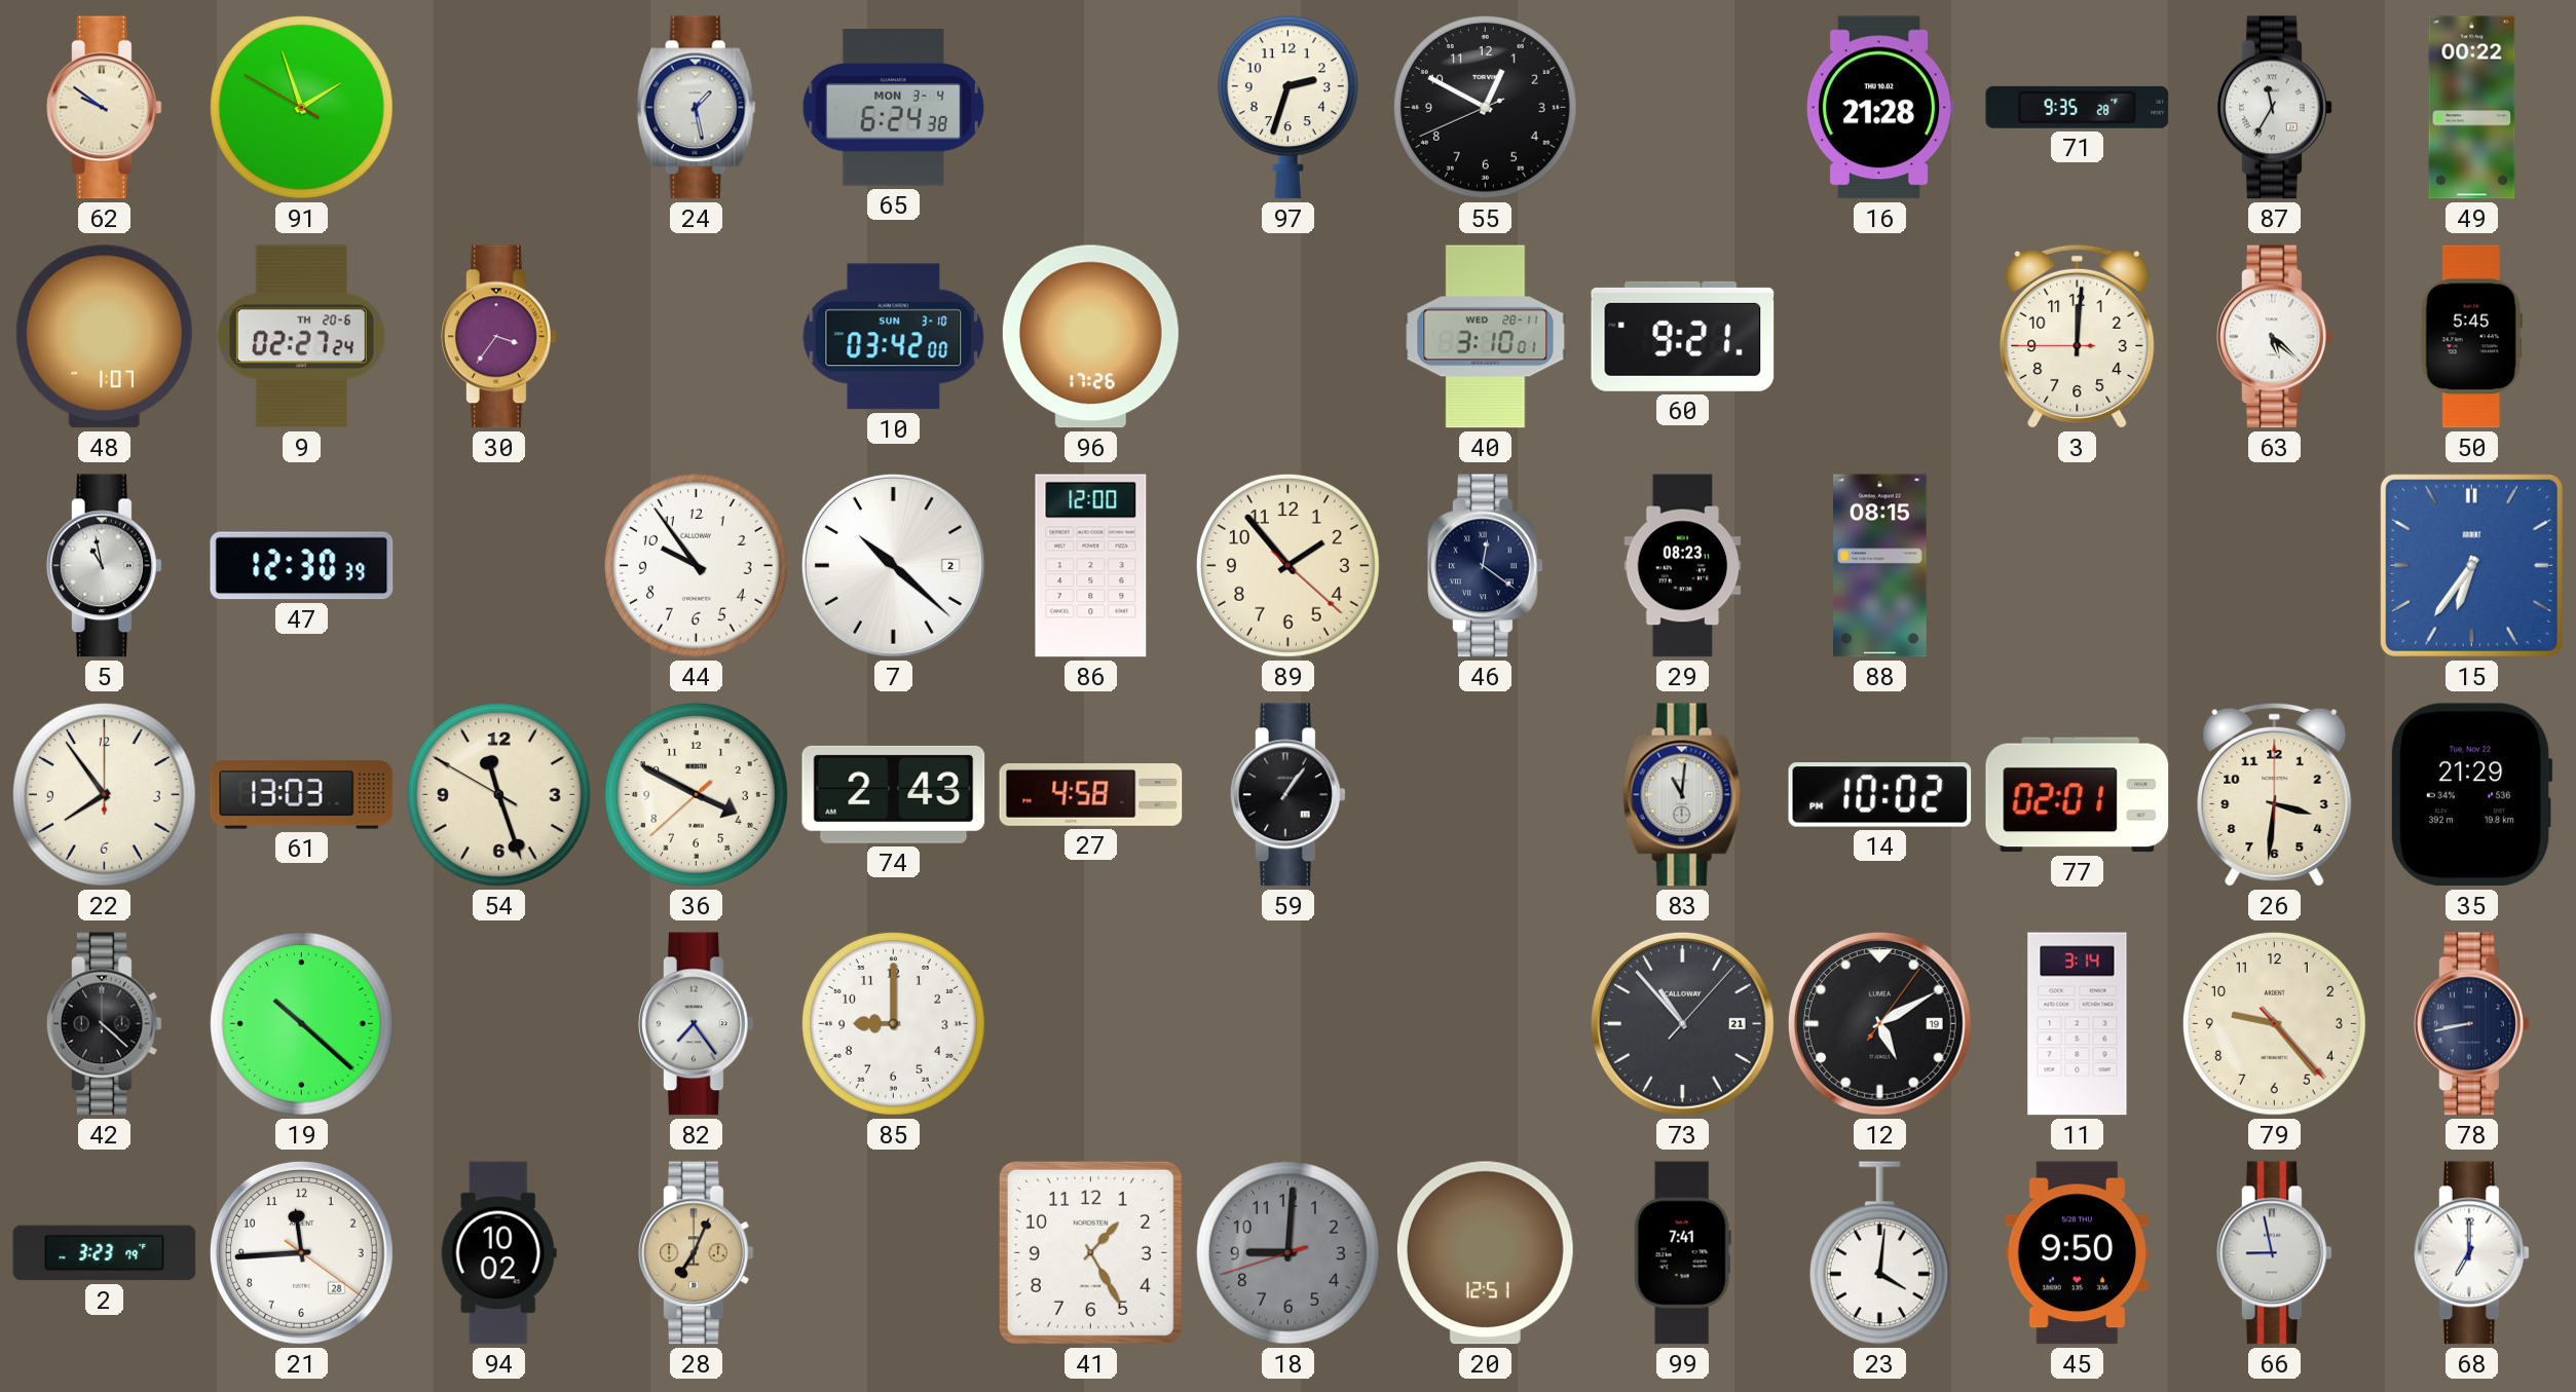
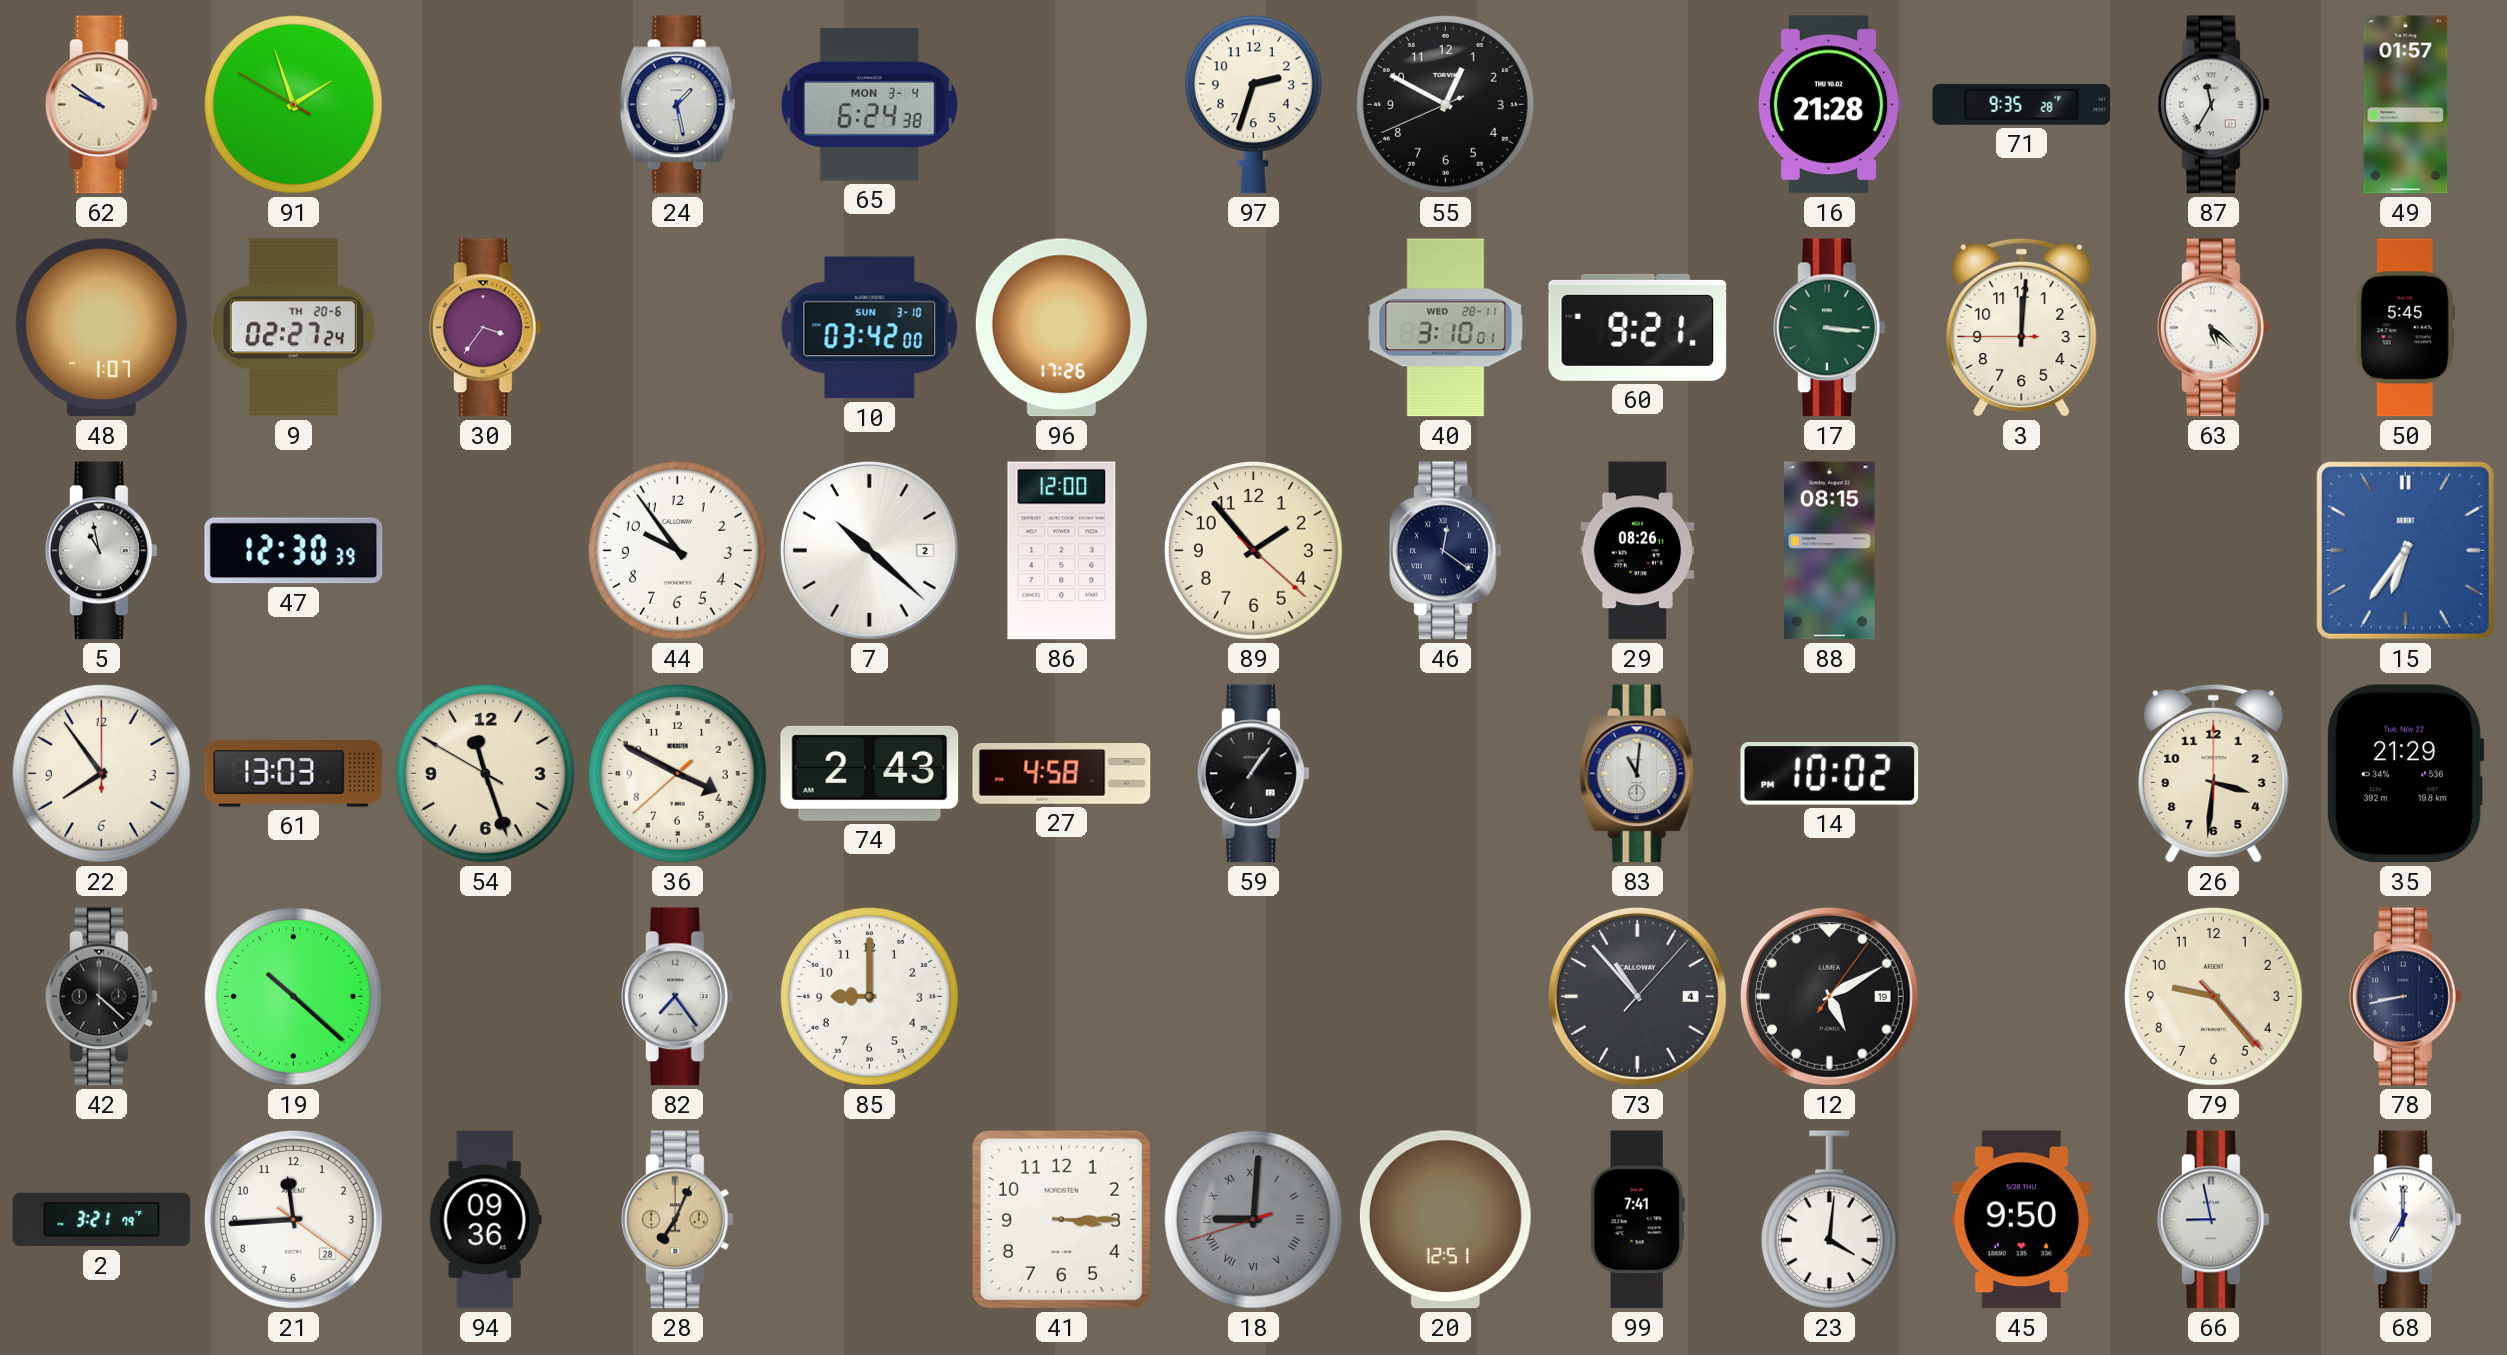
49: 00:22 -> 01:57
17: none -> 3:16
29: 08:23 -> 08:26
77: 02:01 -> none
73 date: 21 -> 4
11: 3:14 -> none
2: 3:23 -> 3:21
94: 10:02 -> 09:36
41: 1:25 -> 3:15
18 numerals: Arabic -> Roman
